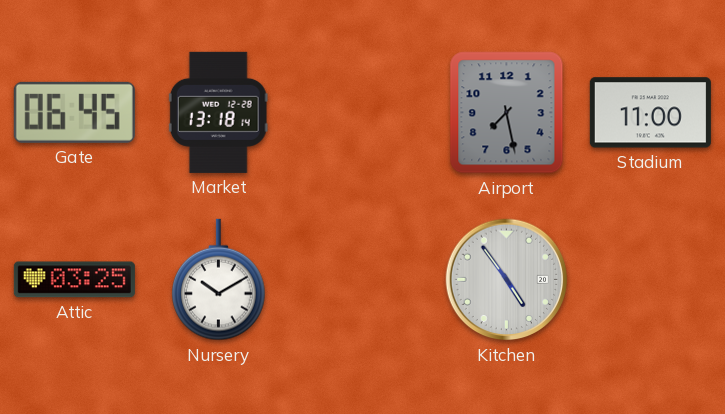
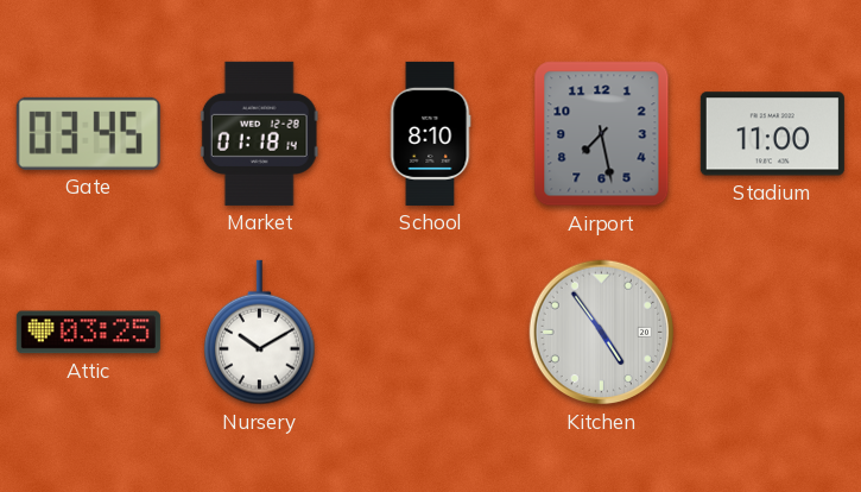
Gate: 06:45 -> 03:45
Market: 13:18 -> 01:18
School: none -> 8:10
